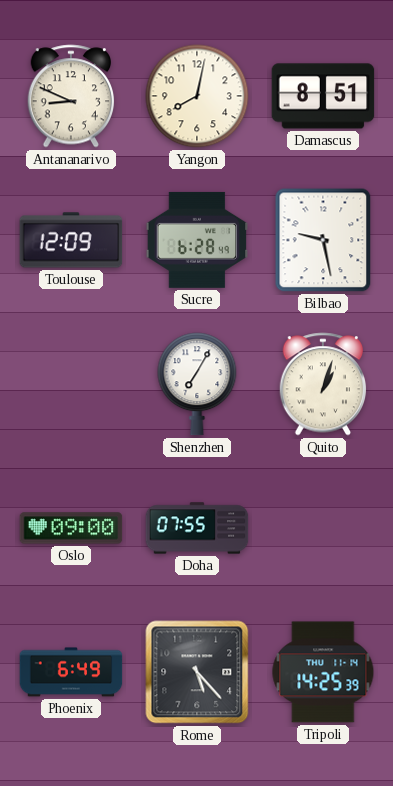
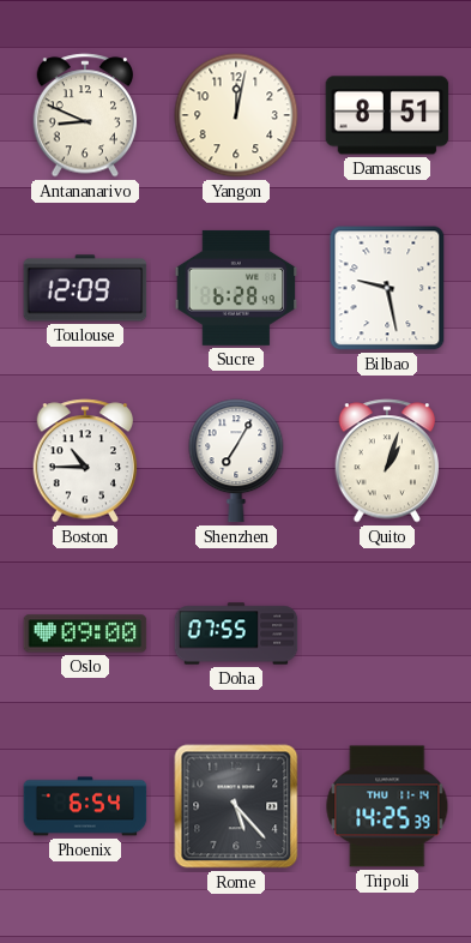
Yangon: 8:02 -> 12:02
Boston: none -> 10:45
Phoenix: 6:49 -> 6:54
